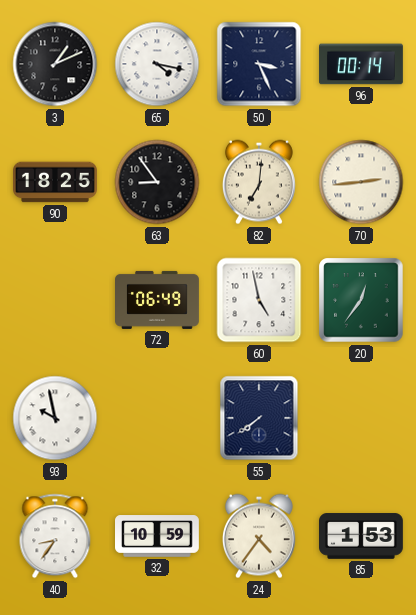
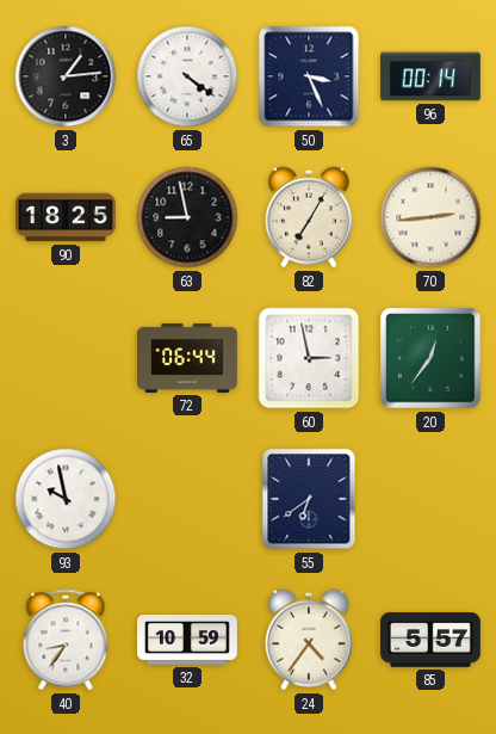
3: 1:11 -> 1:14
65: 4:17 -> 4:21
63: 8:54 -> 8:58
82: 7:01 -> 7:05
72: 06:49 -> 06:44
60: 4:58 -> 2:58
55: 7:39 -> 6:39
85: 1:53 -> 5:57
